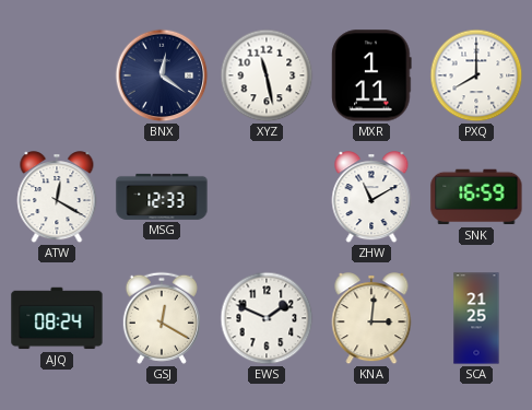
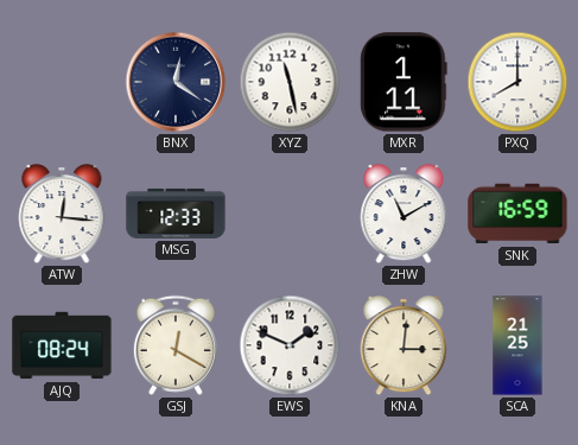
ATW: 12:20 -> 12:16
